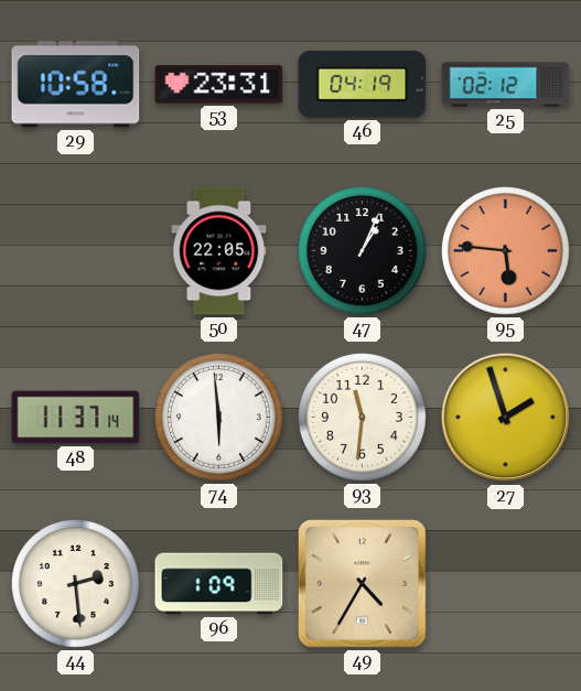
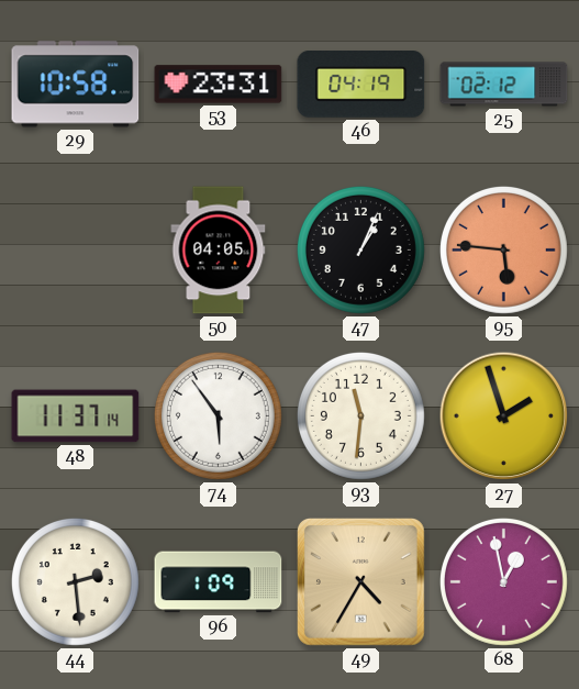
50: 22:05 -> 04:05
74: 5:59 -> 5:54
68: none -> 12:58
